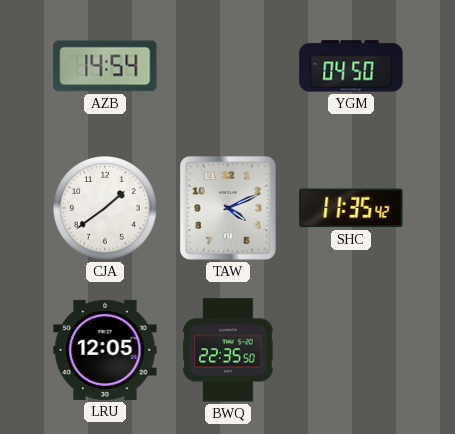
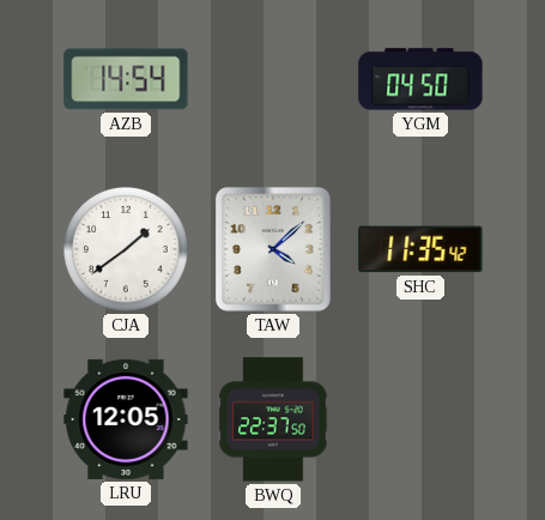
TAW: 4:11 -> 4:08
BWQ: 22:35 -> 22:37
